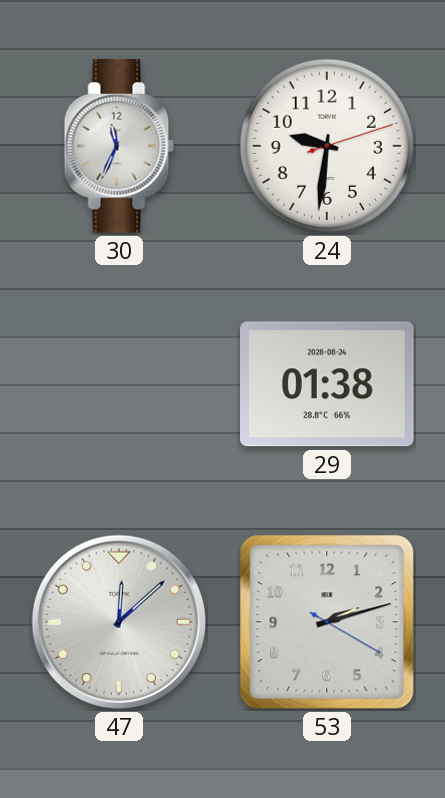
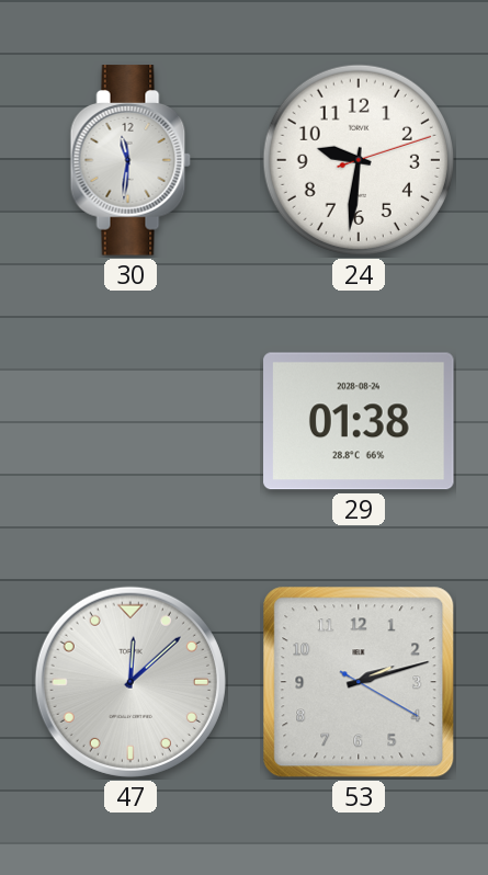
30: 11:34 -> 11:31
